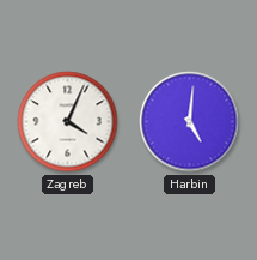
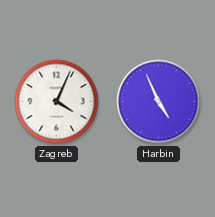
Harbin: 5:01 -> 4:56
